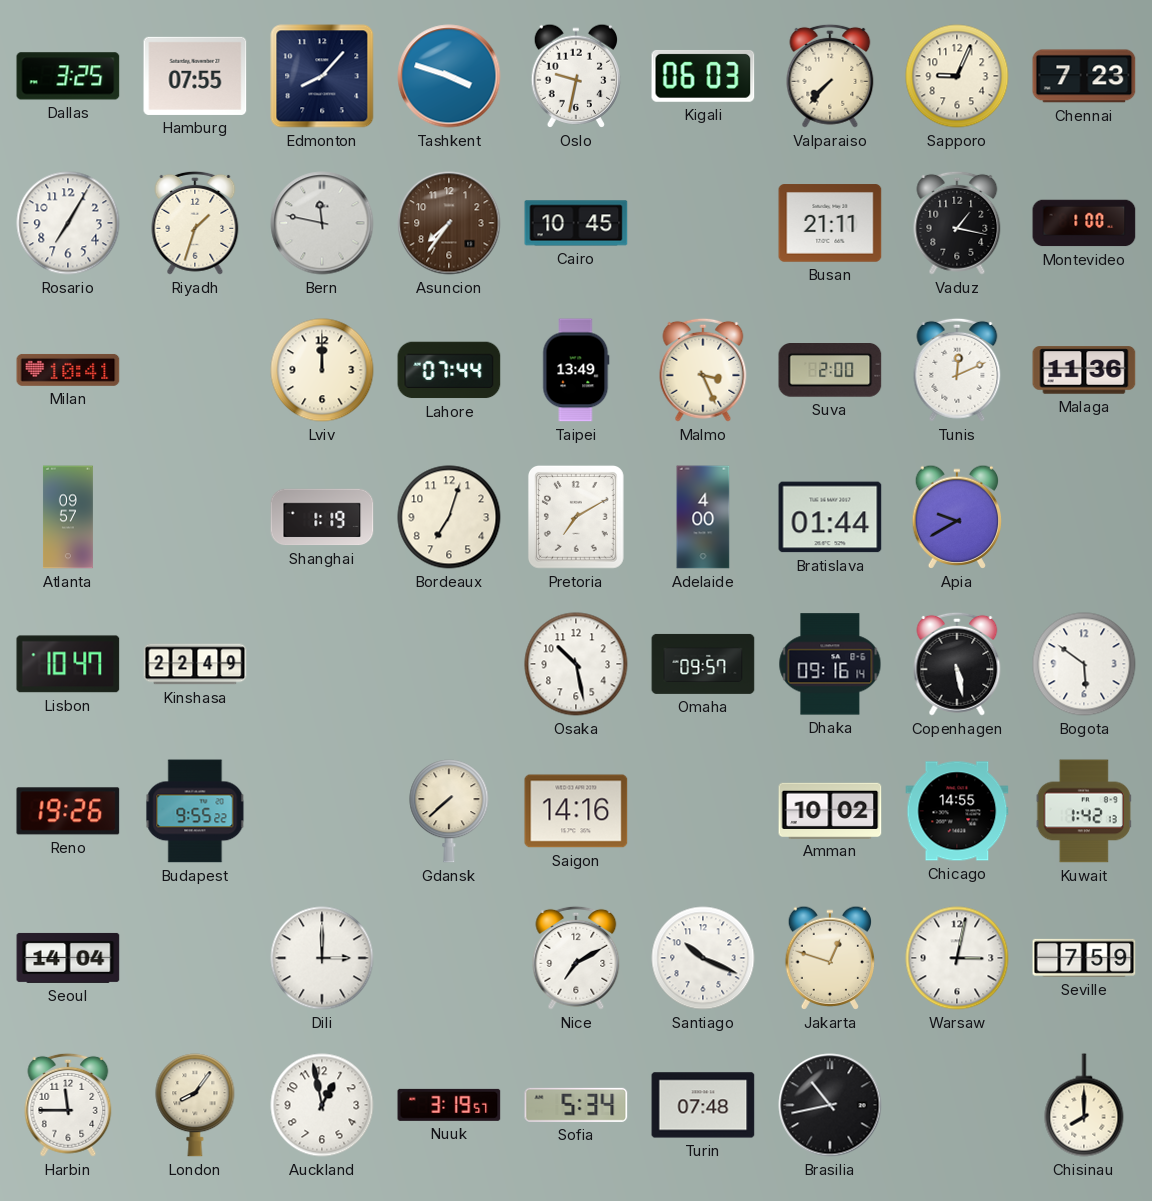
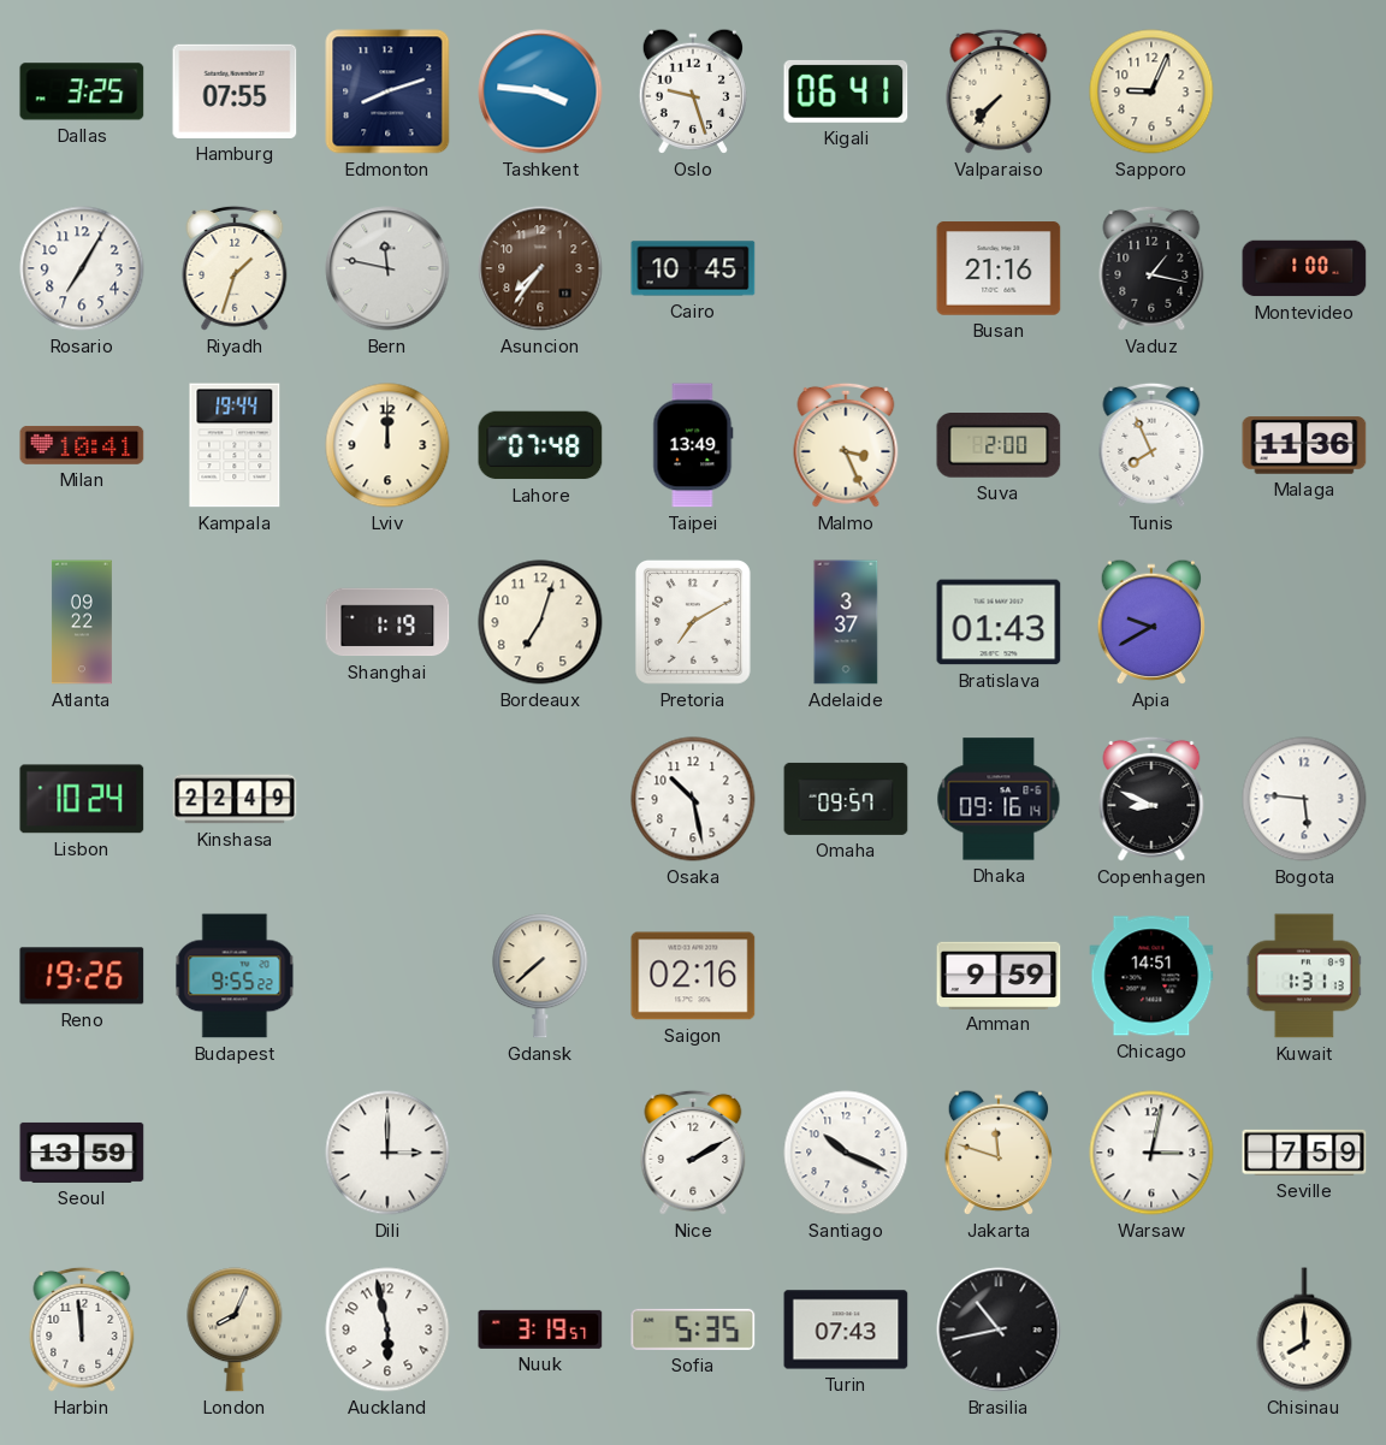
Edmonton: 8:07 -> 8:12
Tashkent: 3:48 -> 3:46
Oslo: 9:32 -> 9:27
Kigali: 06:03 -> 06:41
Chennai: 7:23 -> none
Busan: 21:11 -> 21:16
Kampala: none -> 19:44
Lahore: 07:44 -> 07:48
Tunis: 12:11 -> 7:56
Atlanta: 09:57 -> 09:22
Adelaide: 4:00 -> 3:37
Bratislava: 01:44 -> 01:43
Lisbon: 10:47 -> 10:24
Copenhagen: 5:28 -> 8:49
Bogota: 5:51 -> 5:46
Saigon: 14:16 -> 02:16
Amman: 10:02 -> 9:59
Chicago: 14:55 -> 14:51
Kuwait: 1:42 -> 1:31
Seoul: 14:04 -> 13:59
Nice: 7:10 -> 2:10
Jakarta: 12:48 -> 11:48
Harbin: 11:45 -> 11:59
London: 8:06 -> 8:04
Auckland: 12:58 -> 5:58
Sofia: 5:34 -> 5:35
Turin: 07:48 -> 07:43
